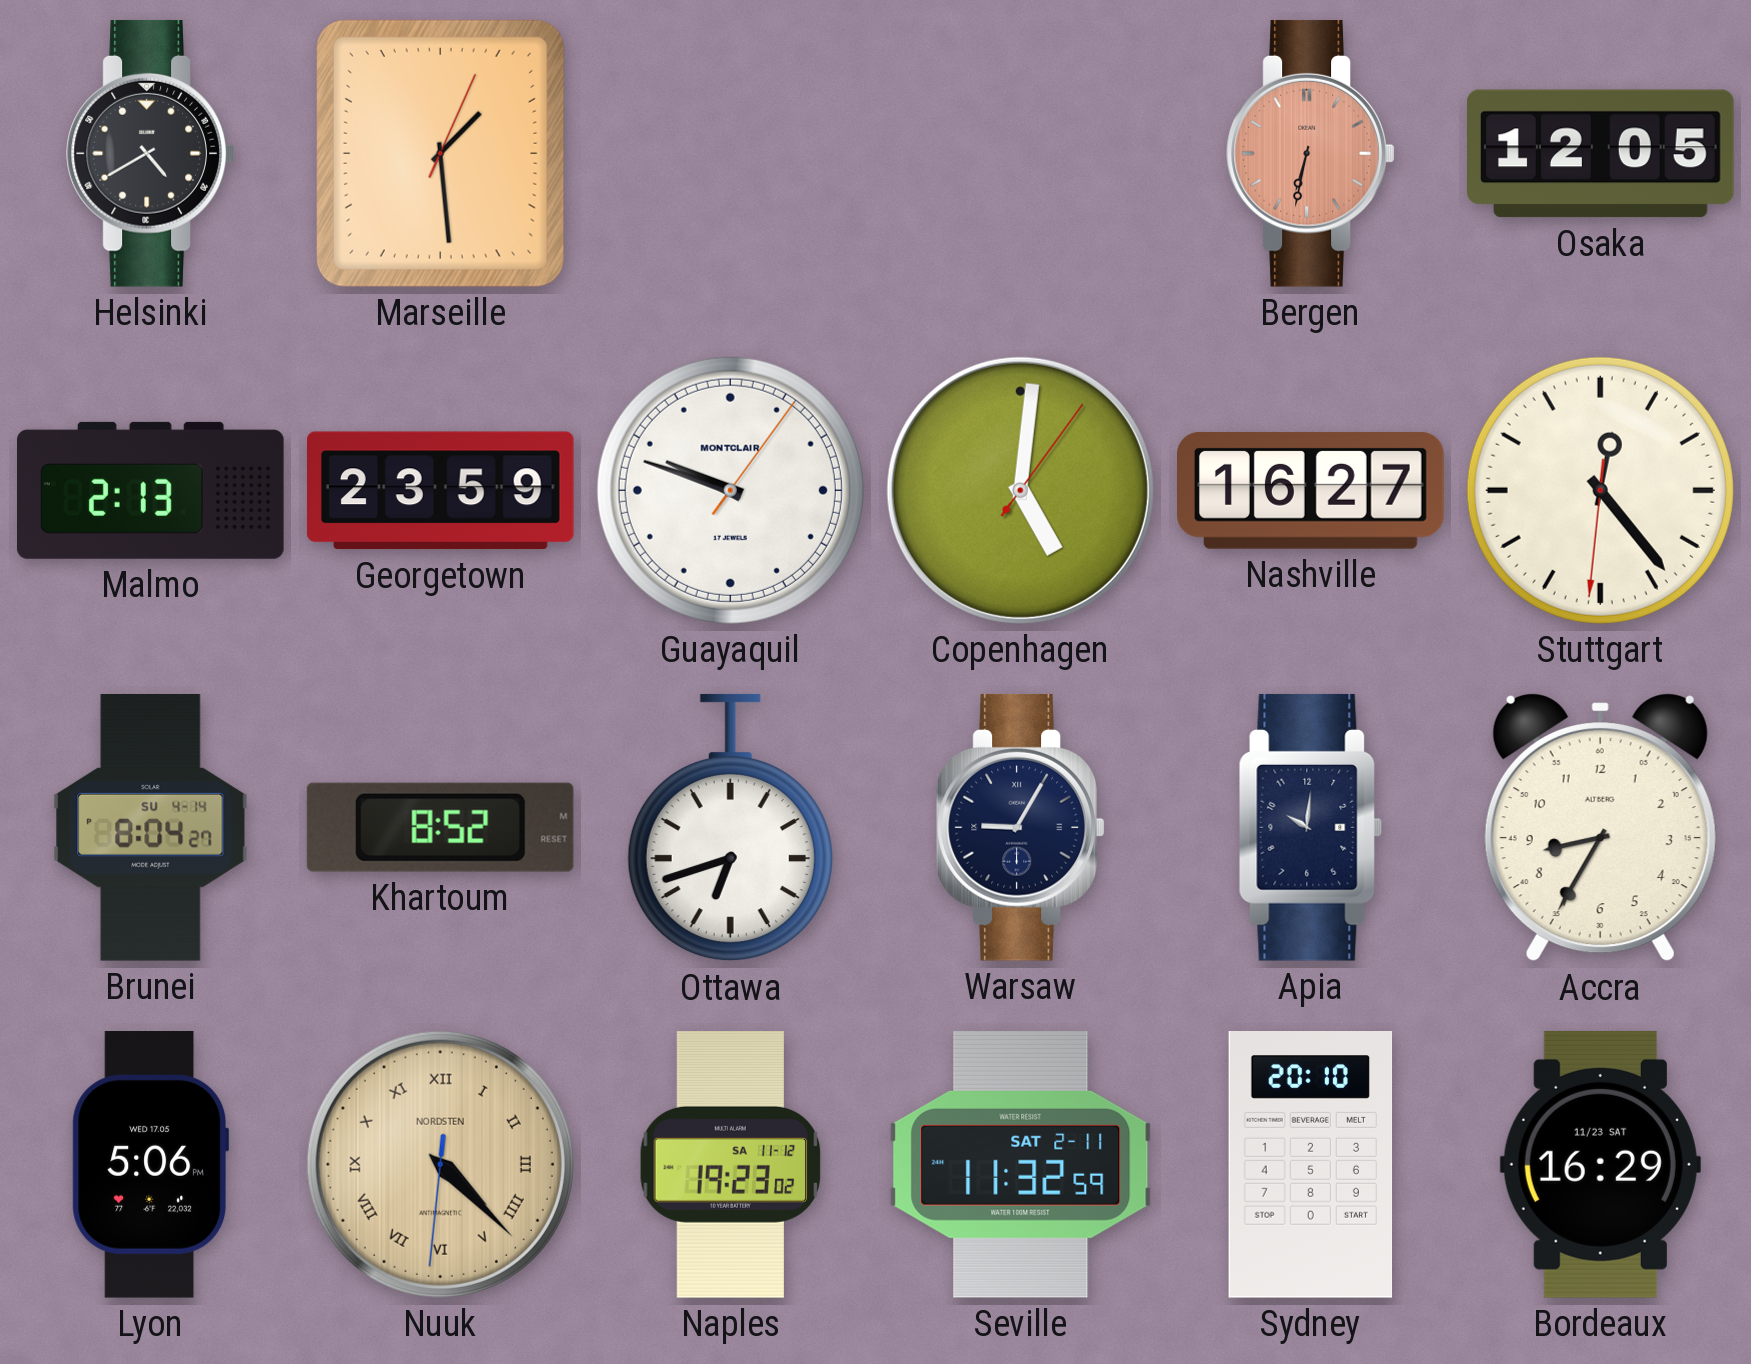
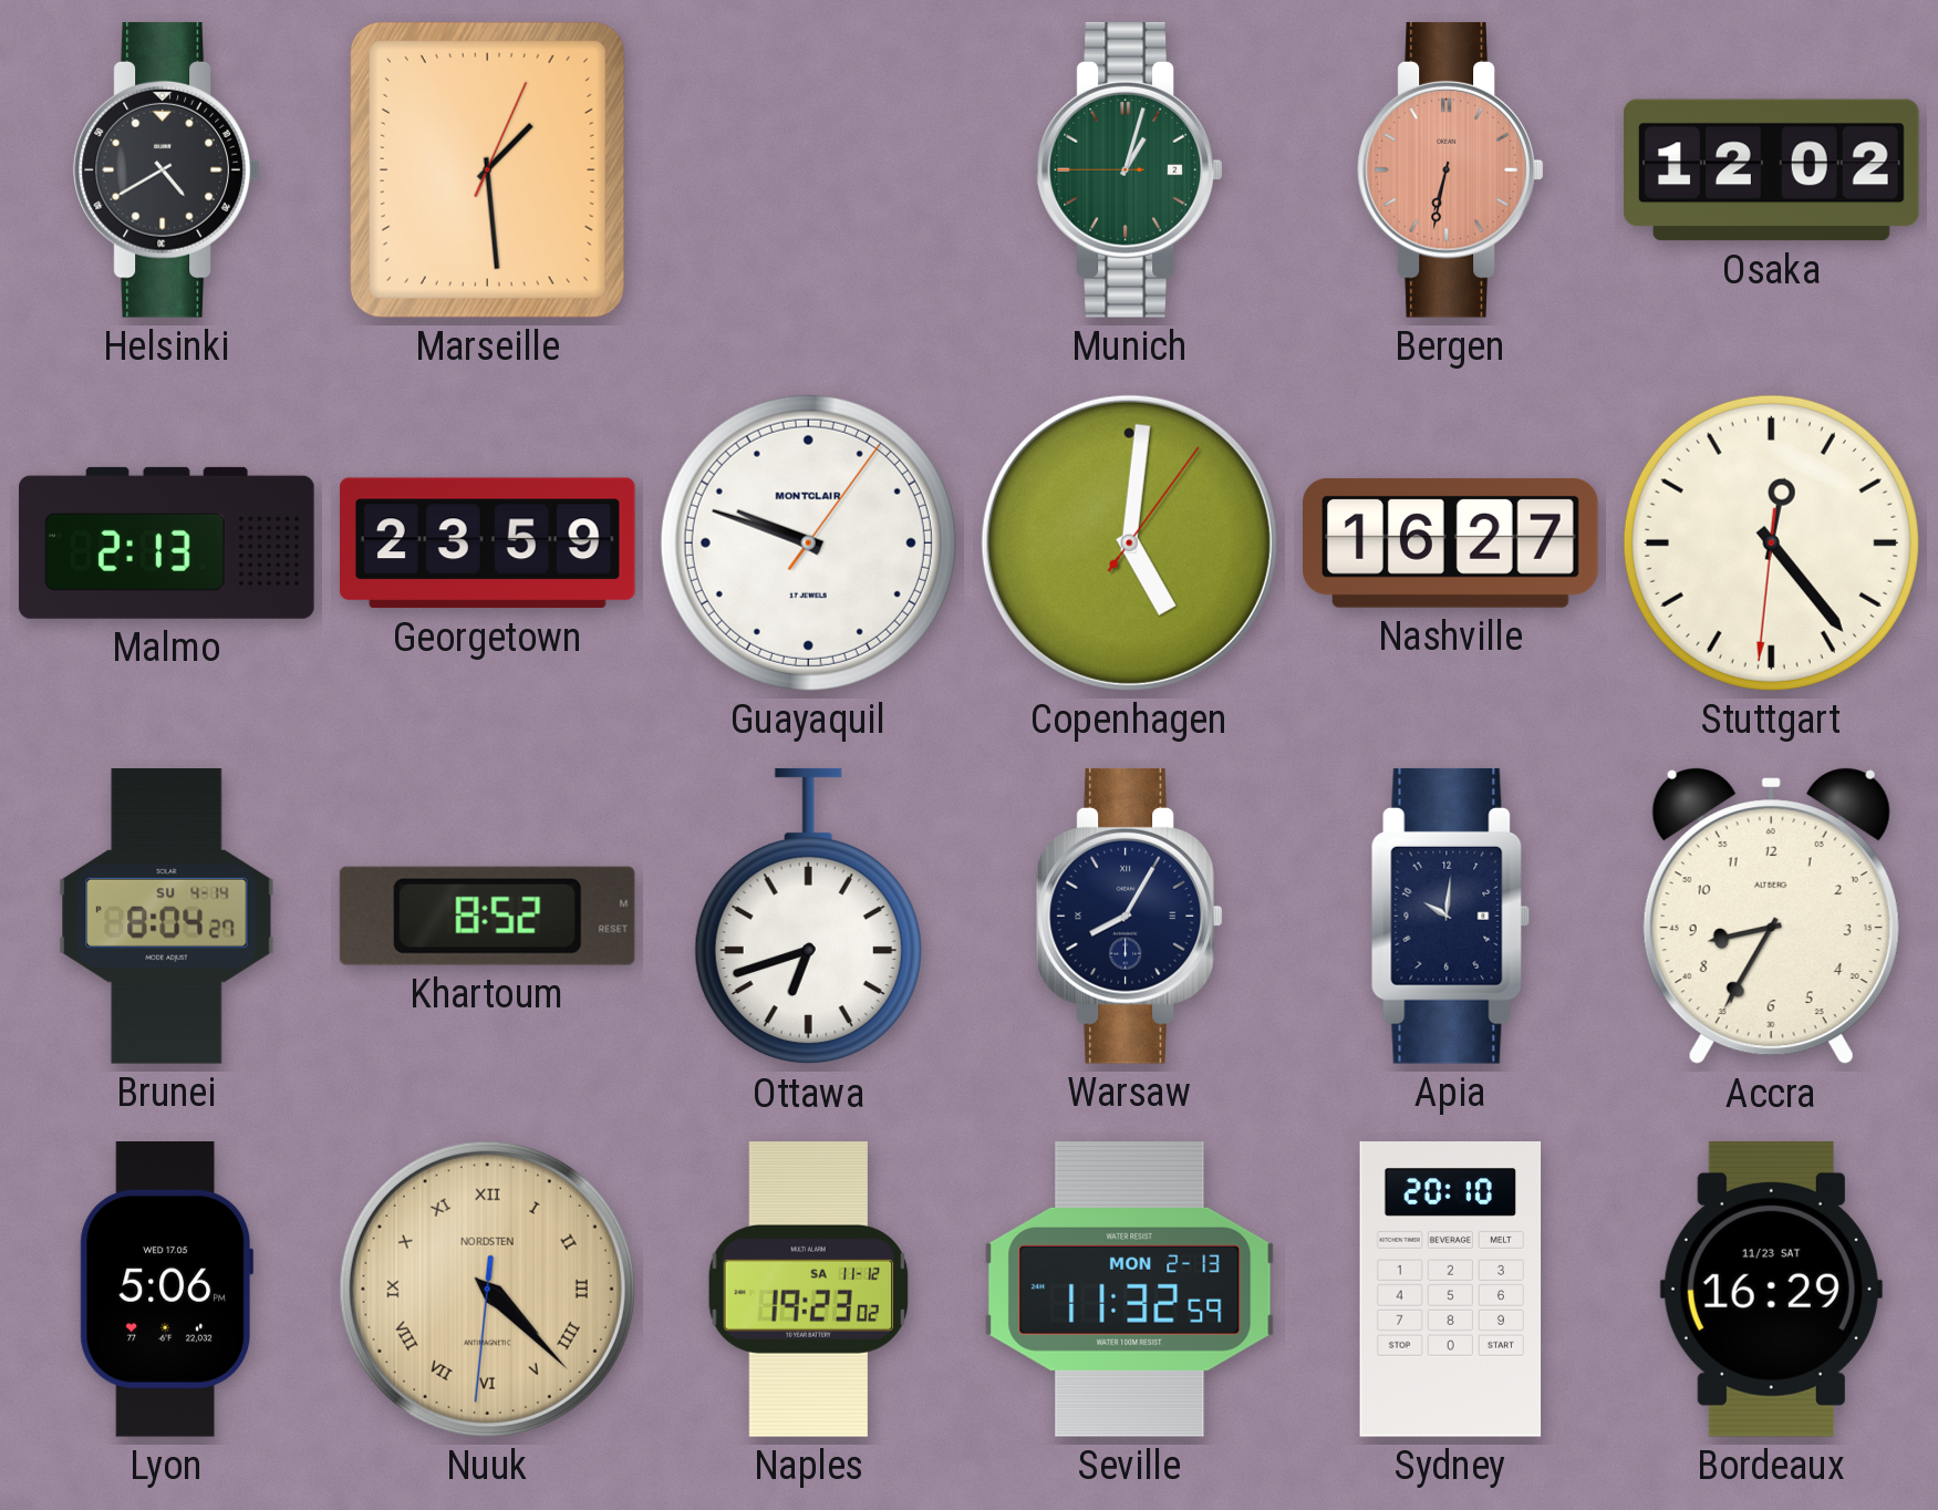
Munich: none -> 1:02
Osaka: 12:05 -> 12:02
Warsaw: 9:05 -> 8:05
Seville date: SAT 2-11 -> MON 2-13
